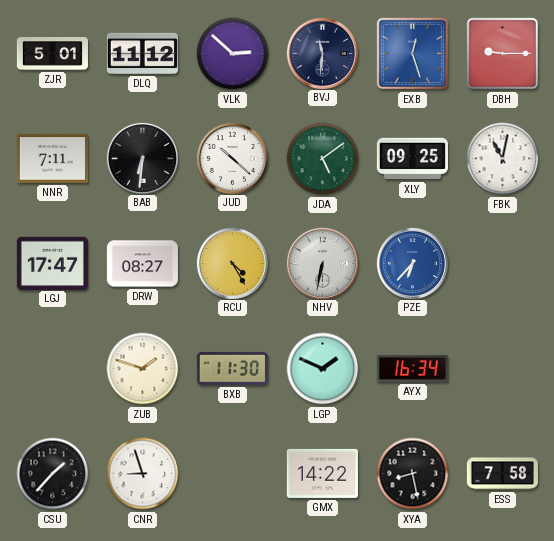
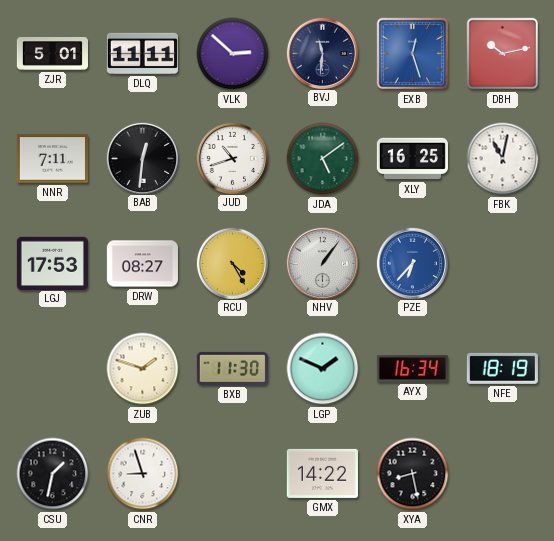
DLQ: 11:12 -> 11:11
DBH: 9:15 -> 10:13
BAB: 6:31 -> 12:31
JUD: 10:22 -> 10:42
XLY: 09:25 -> 16:25
LGJ: 17:47 -> 17:53
NHV: 6:32 -> 1:06
NFE: none -> 18:19
CSU: 1:37 -> 1:32
ESS: 7:58 -> none
